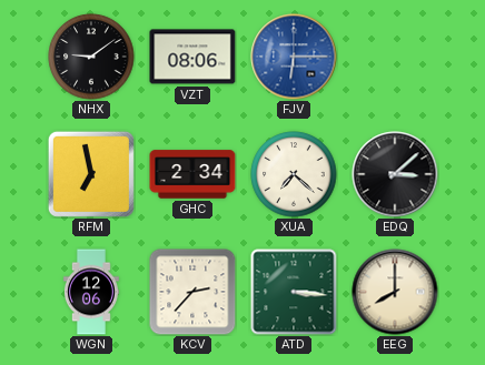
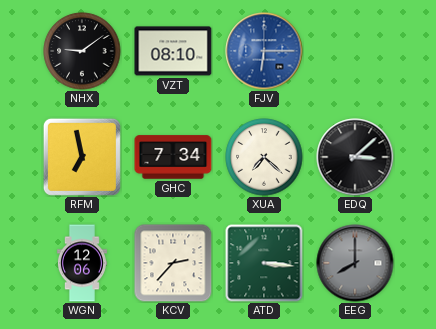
VZT: 08:06 -> 08:10
GHC: 2:34 -> 7:34
EEG dial: cream -> grey
